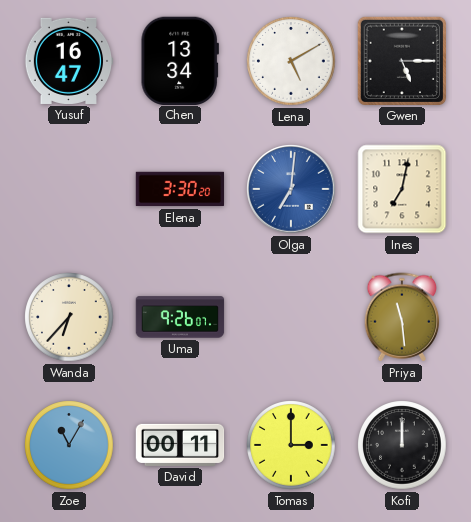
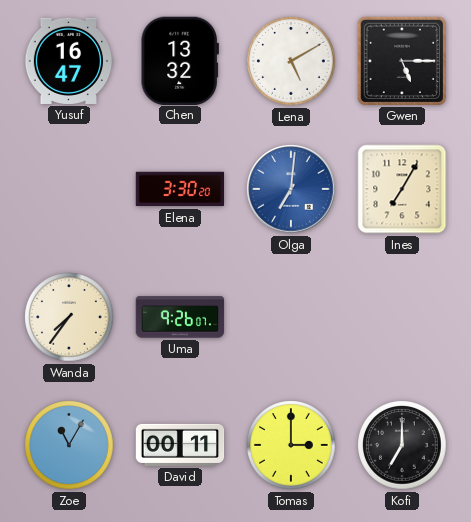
Chen: 13:34 -> 13:32
Ines: 7:02 -> 7:05
Wanda: 6:37 -> 7:36
Priya: 11:29 -> none
Kofi: 12:00 -> 7:00
